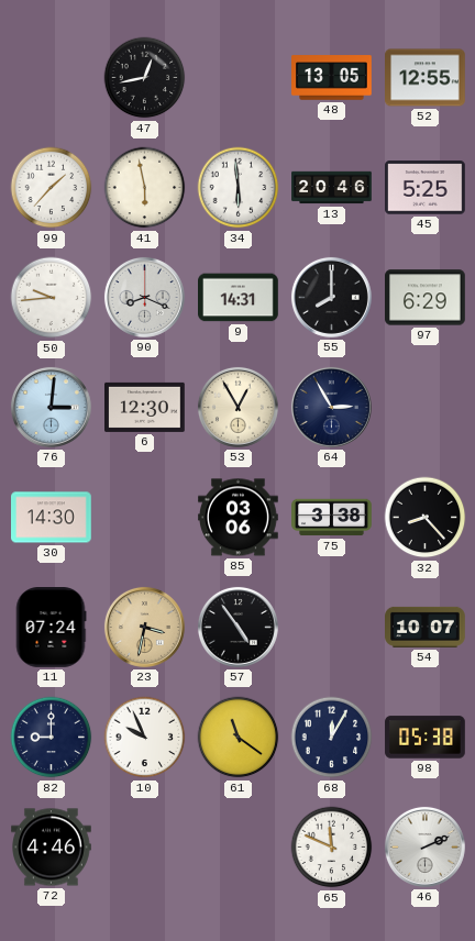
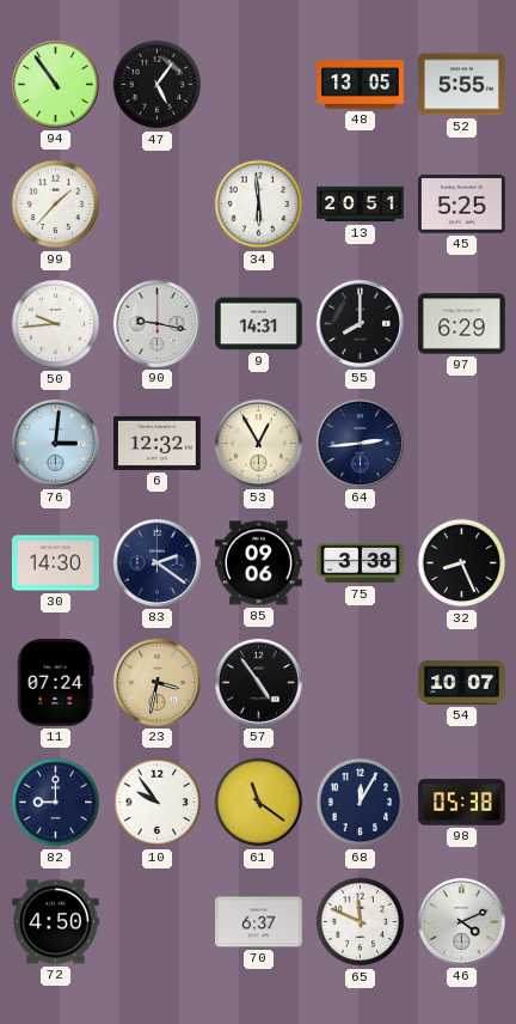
94: none -> 10:54
47: 12:43 -> 5:06
52: 12:55 -> 5:55
41: 5:58 -> none
13: 20:46 -> 20:51
90: 8:19 -> 9:17
6: 12:30 -> 12:32
64: 2:55 -> 2:44
83: none -> 2:21
85: 03:06 -> 09:06
32: 8:23 -> 8:26
10: 9:56 -> 9:54
72: 4:46 -> 4:50
70: none -> 6:37
46: 2:11 -> 4:11
